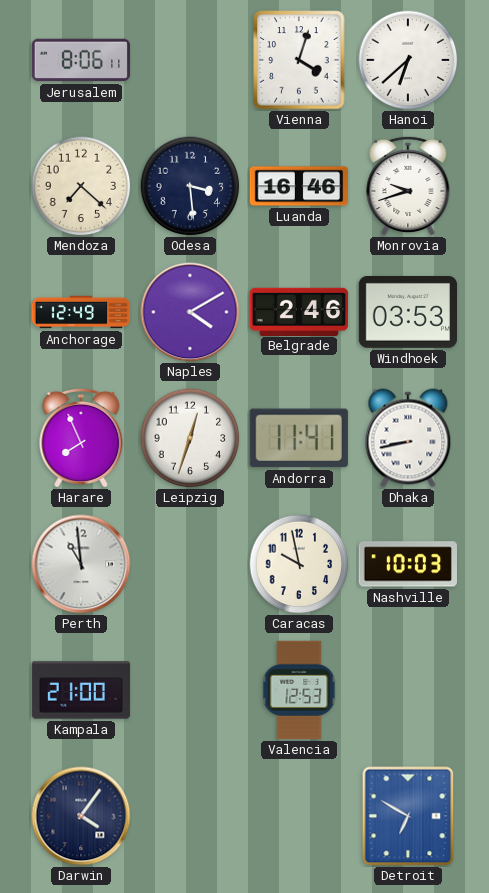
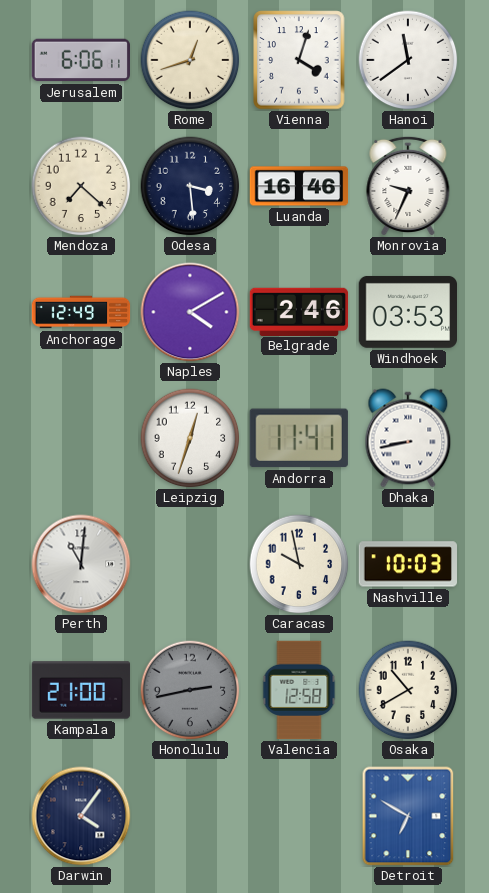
Jerusalem: 8:06 -> 6:06
Rome: none -> 12:42
Hanoi: 6:38 -> 11:39
Monrovia: 9:42 -> 9:34
Harare: 7:56 -> none
Perth: 10:59 -> 11:01
Honolulu: none -> 2:43
Valencia: 12:53 -> 12:58
Osaka: none -> 10:40
